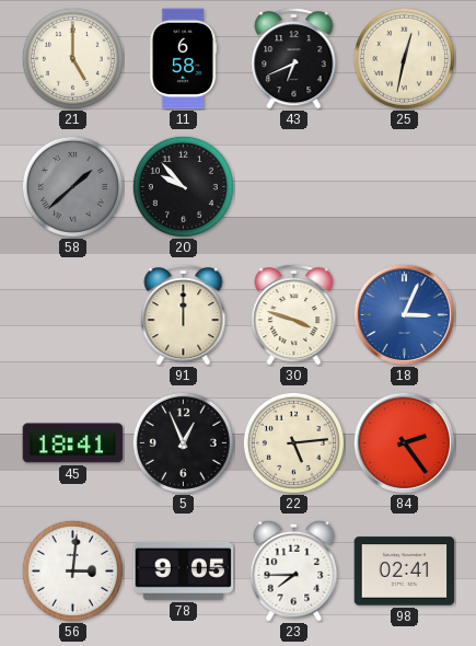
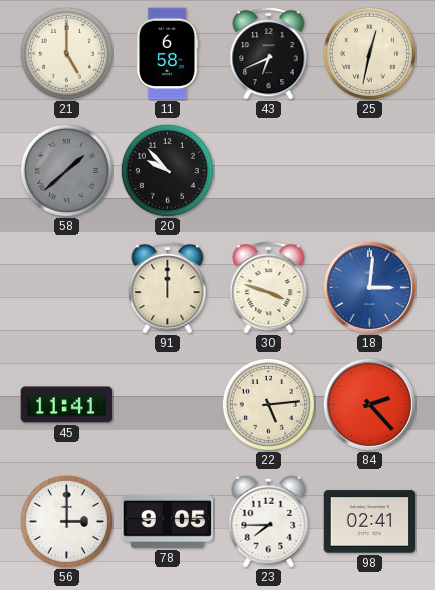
18: 3:04 -> 3:01
45: 18:41 -> 11:41
5: 12:56 -> none
84: 2:24 -> 2:23
56: 3:01 -> 3:00
